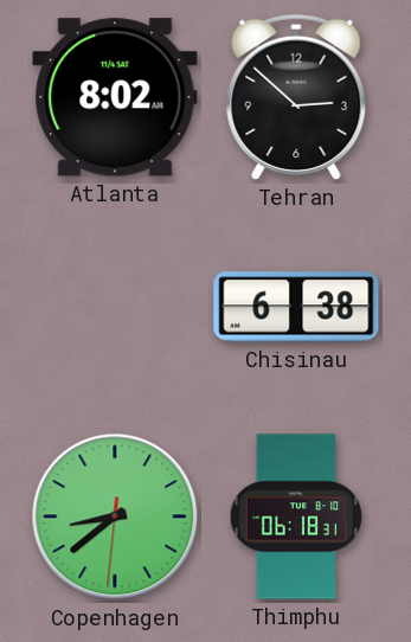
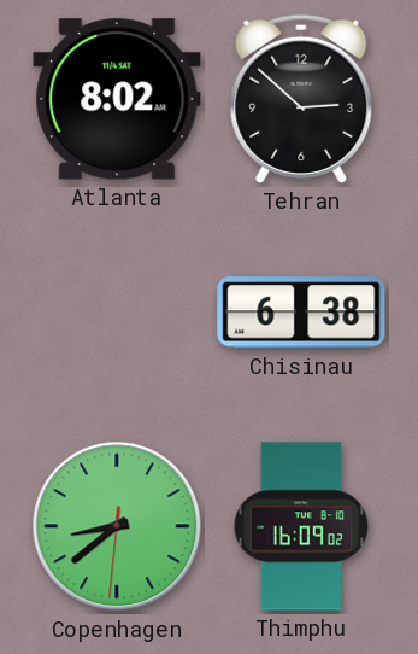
Thimphu: 06:18 -> 16:09
